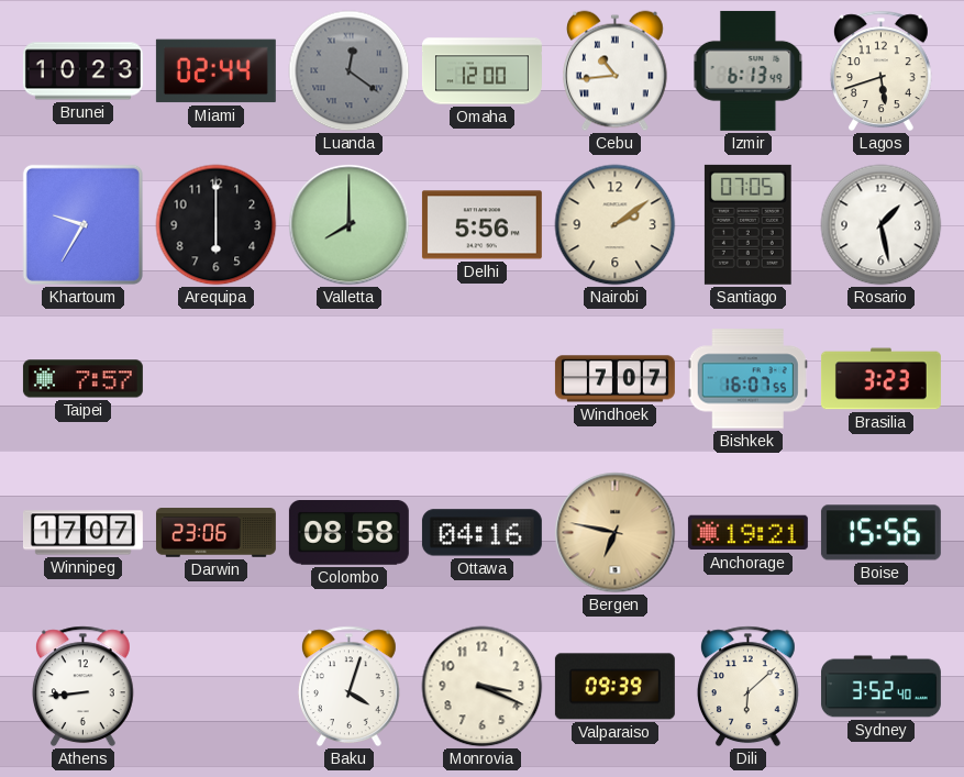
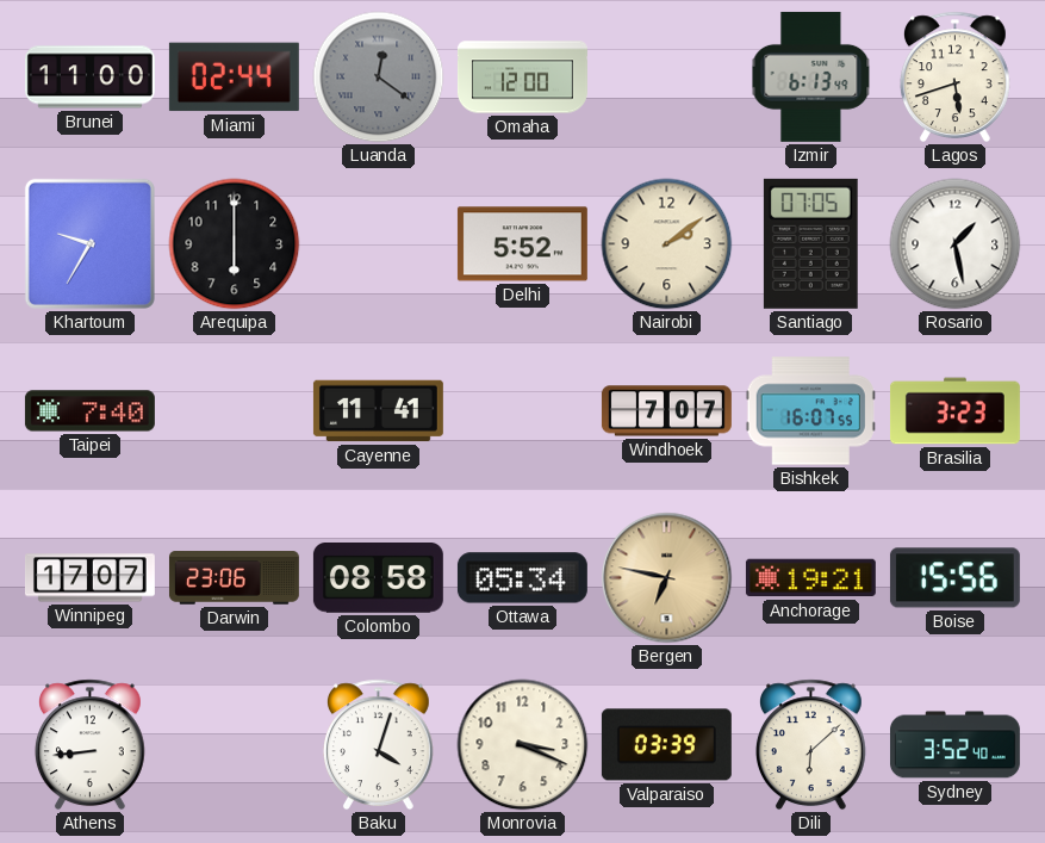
Brunei: 10:23 -> 11:00
Cebu: 10:44 -> none
Valletta: 8:00 -> none
Delhi: 5:56 -> 5:52
Taipei: 7:57 -> 7:40
Cayenne: none -> 11:41
Ottawa: 04:16 -> 05:34
Valparaiso: 09:39 -> 03:39
